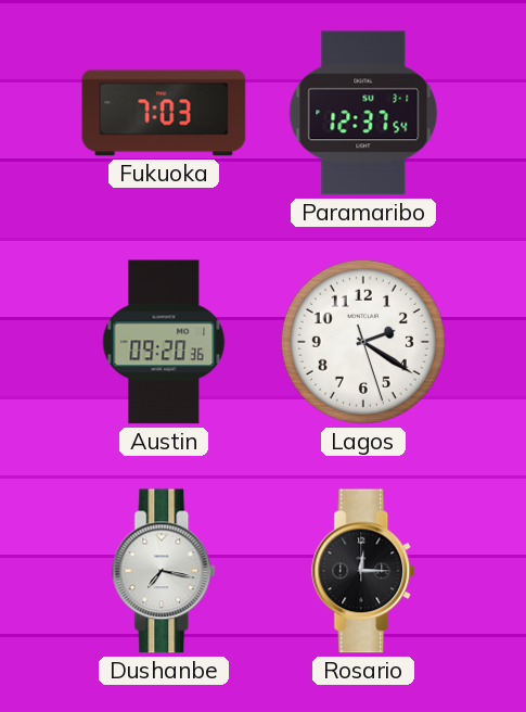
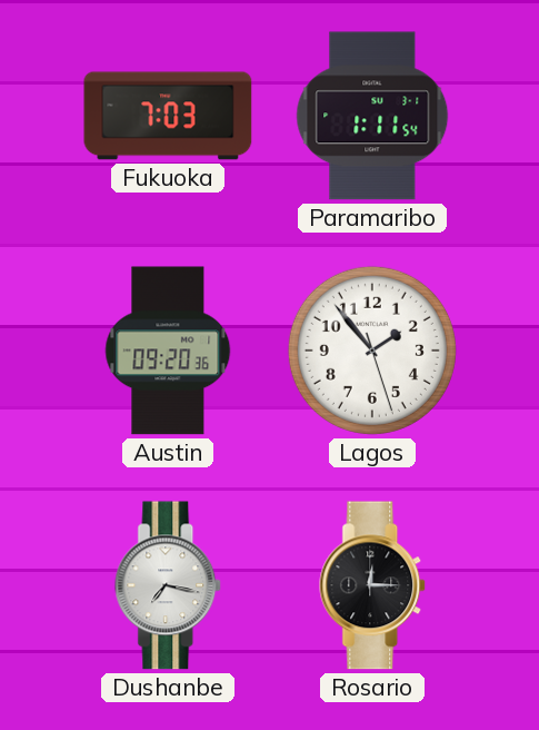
Paramaribo: 12:37 -> 1:11
Lagos: 2:20 -> 1:53
